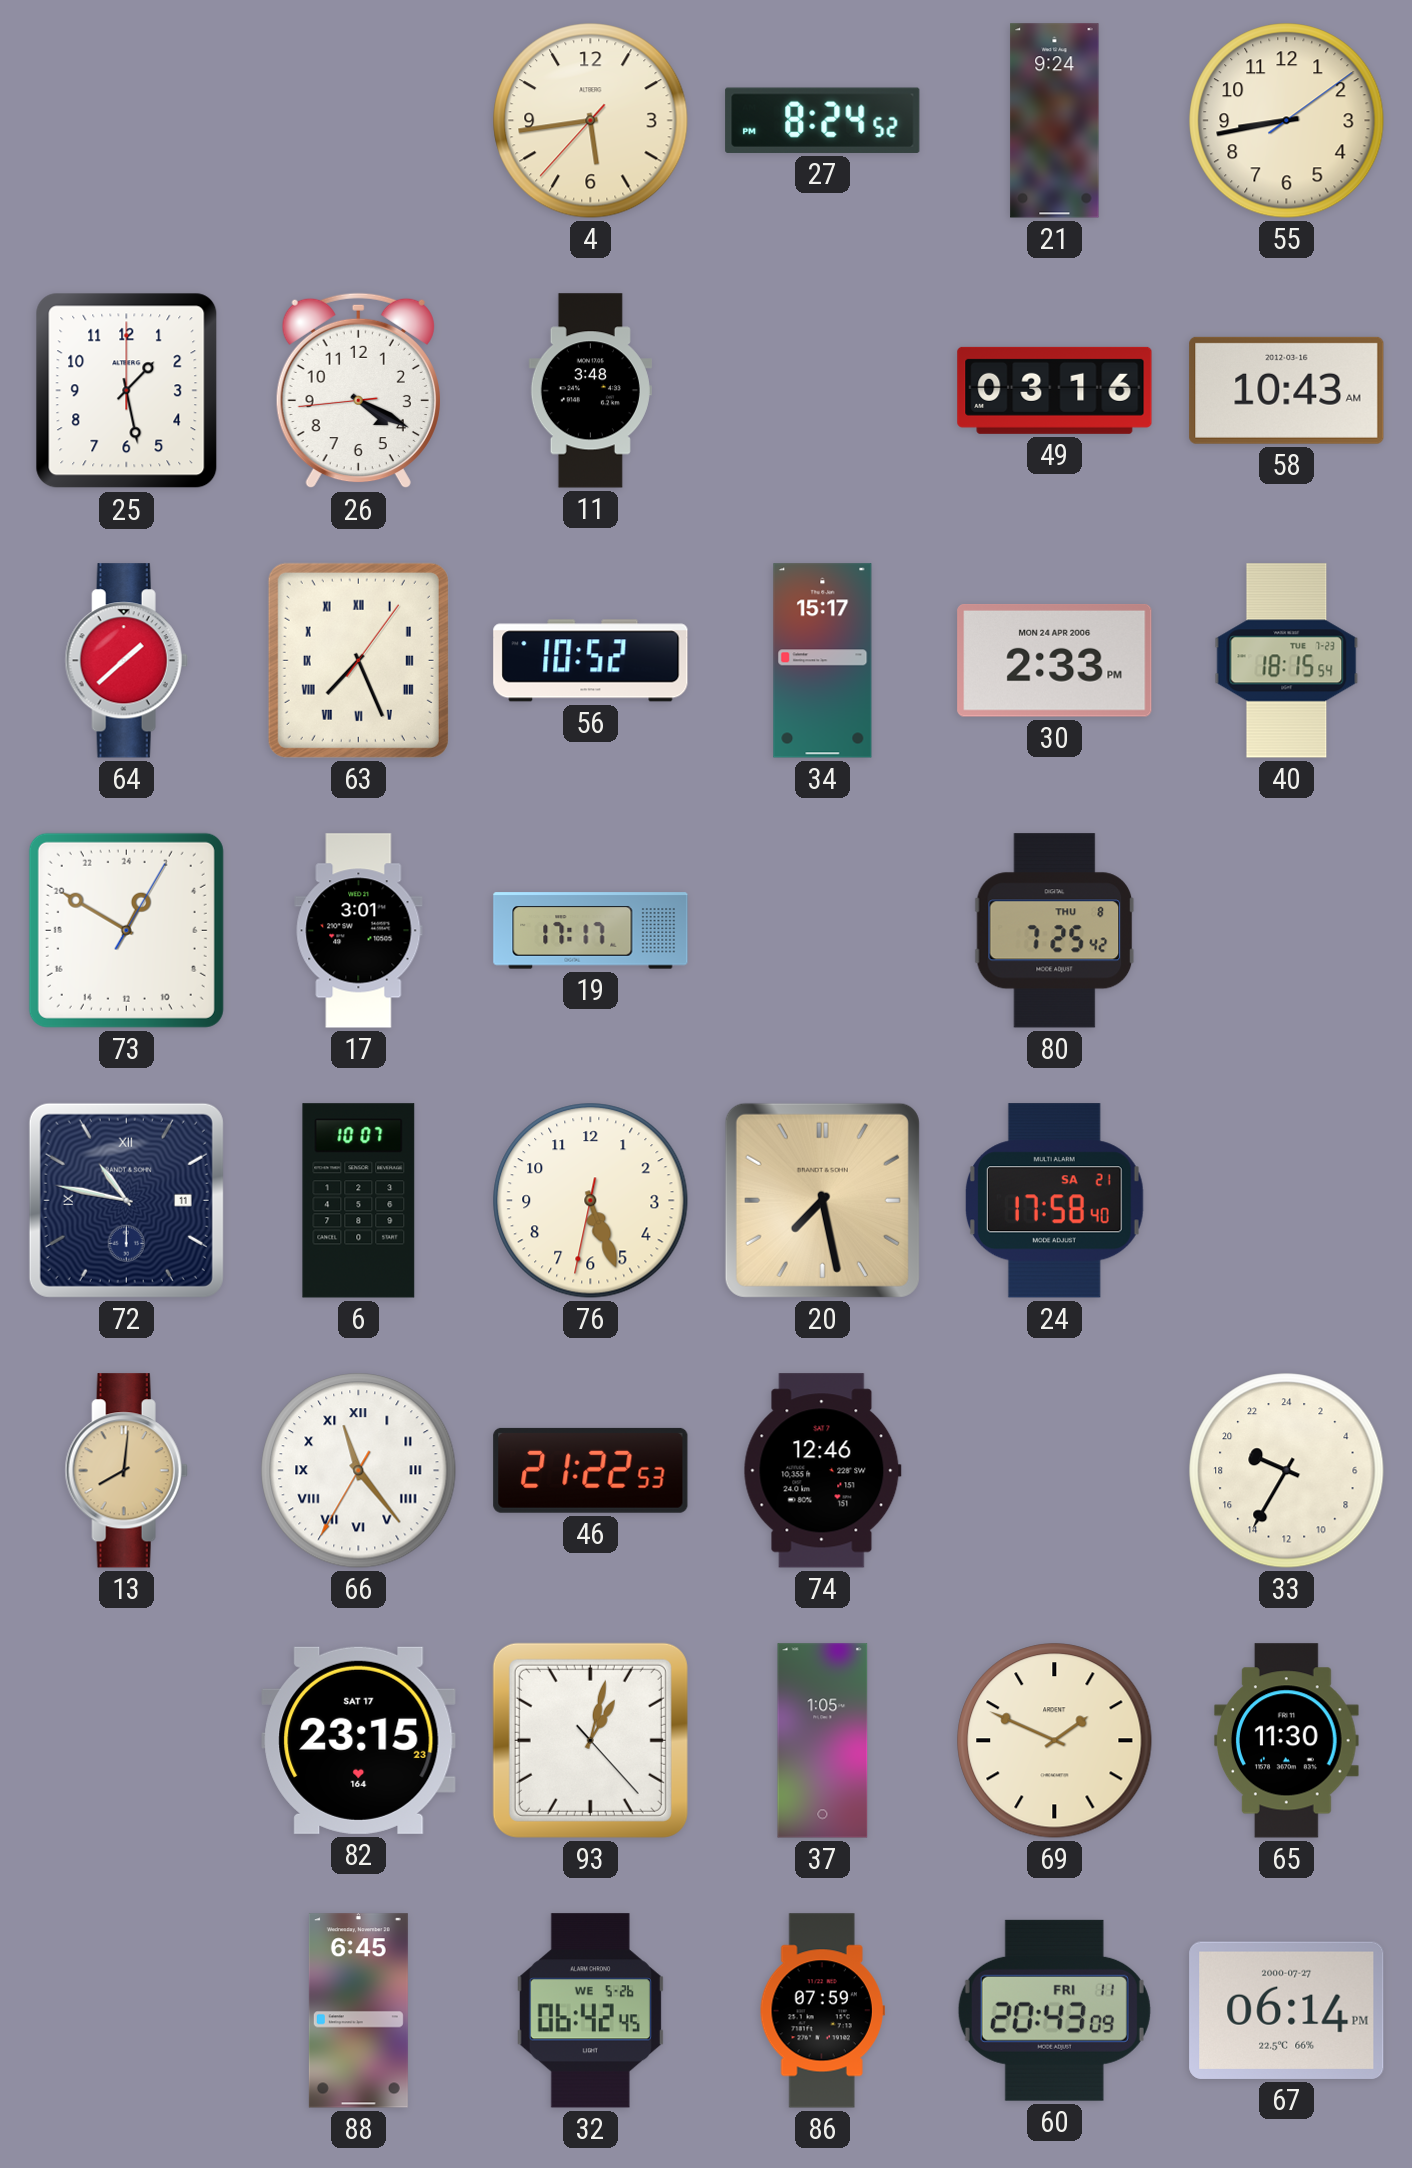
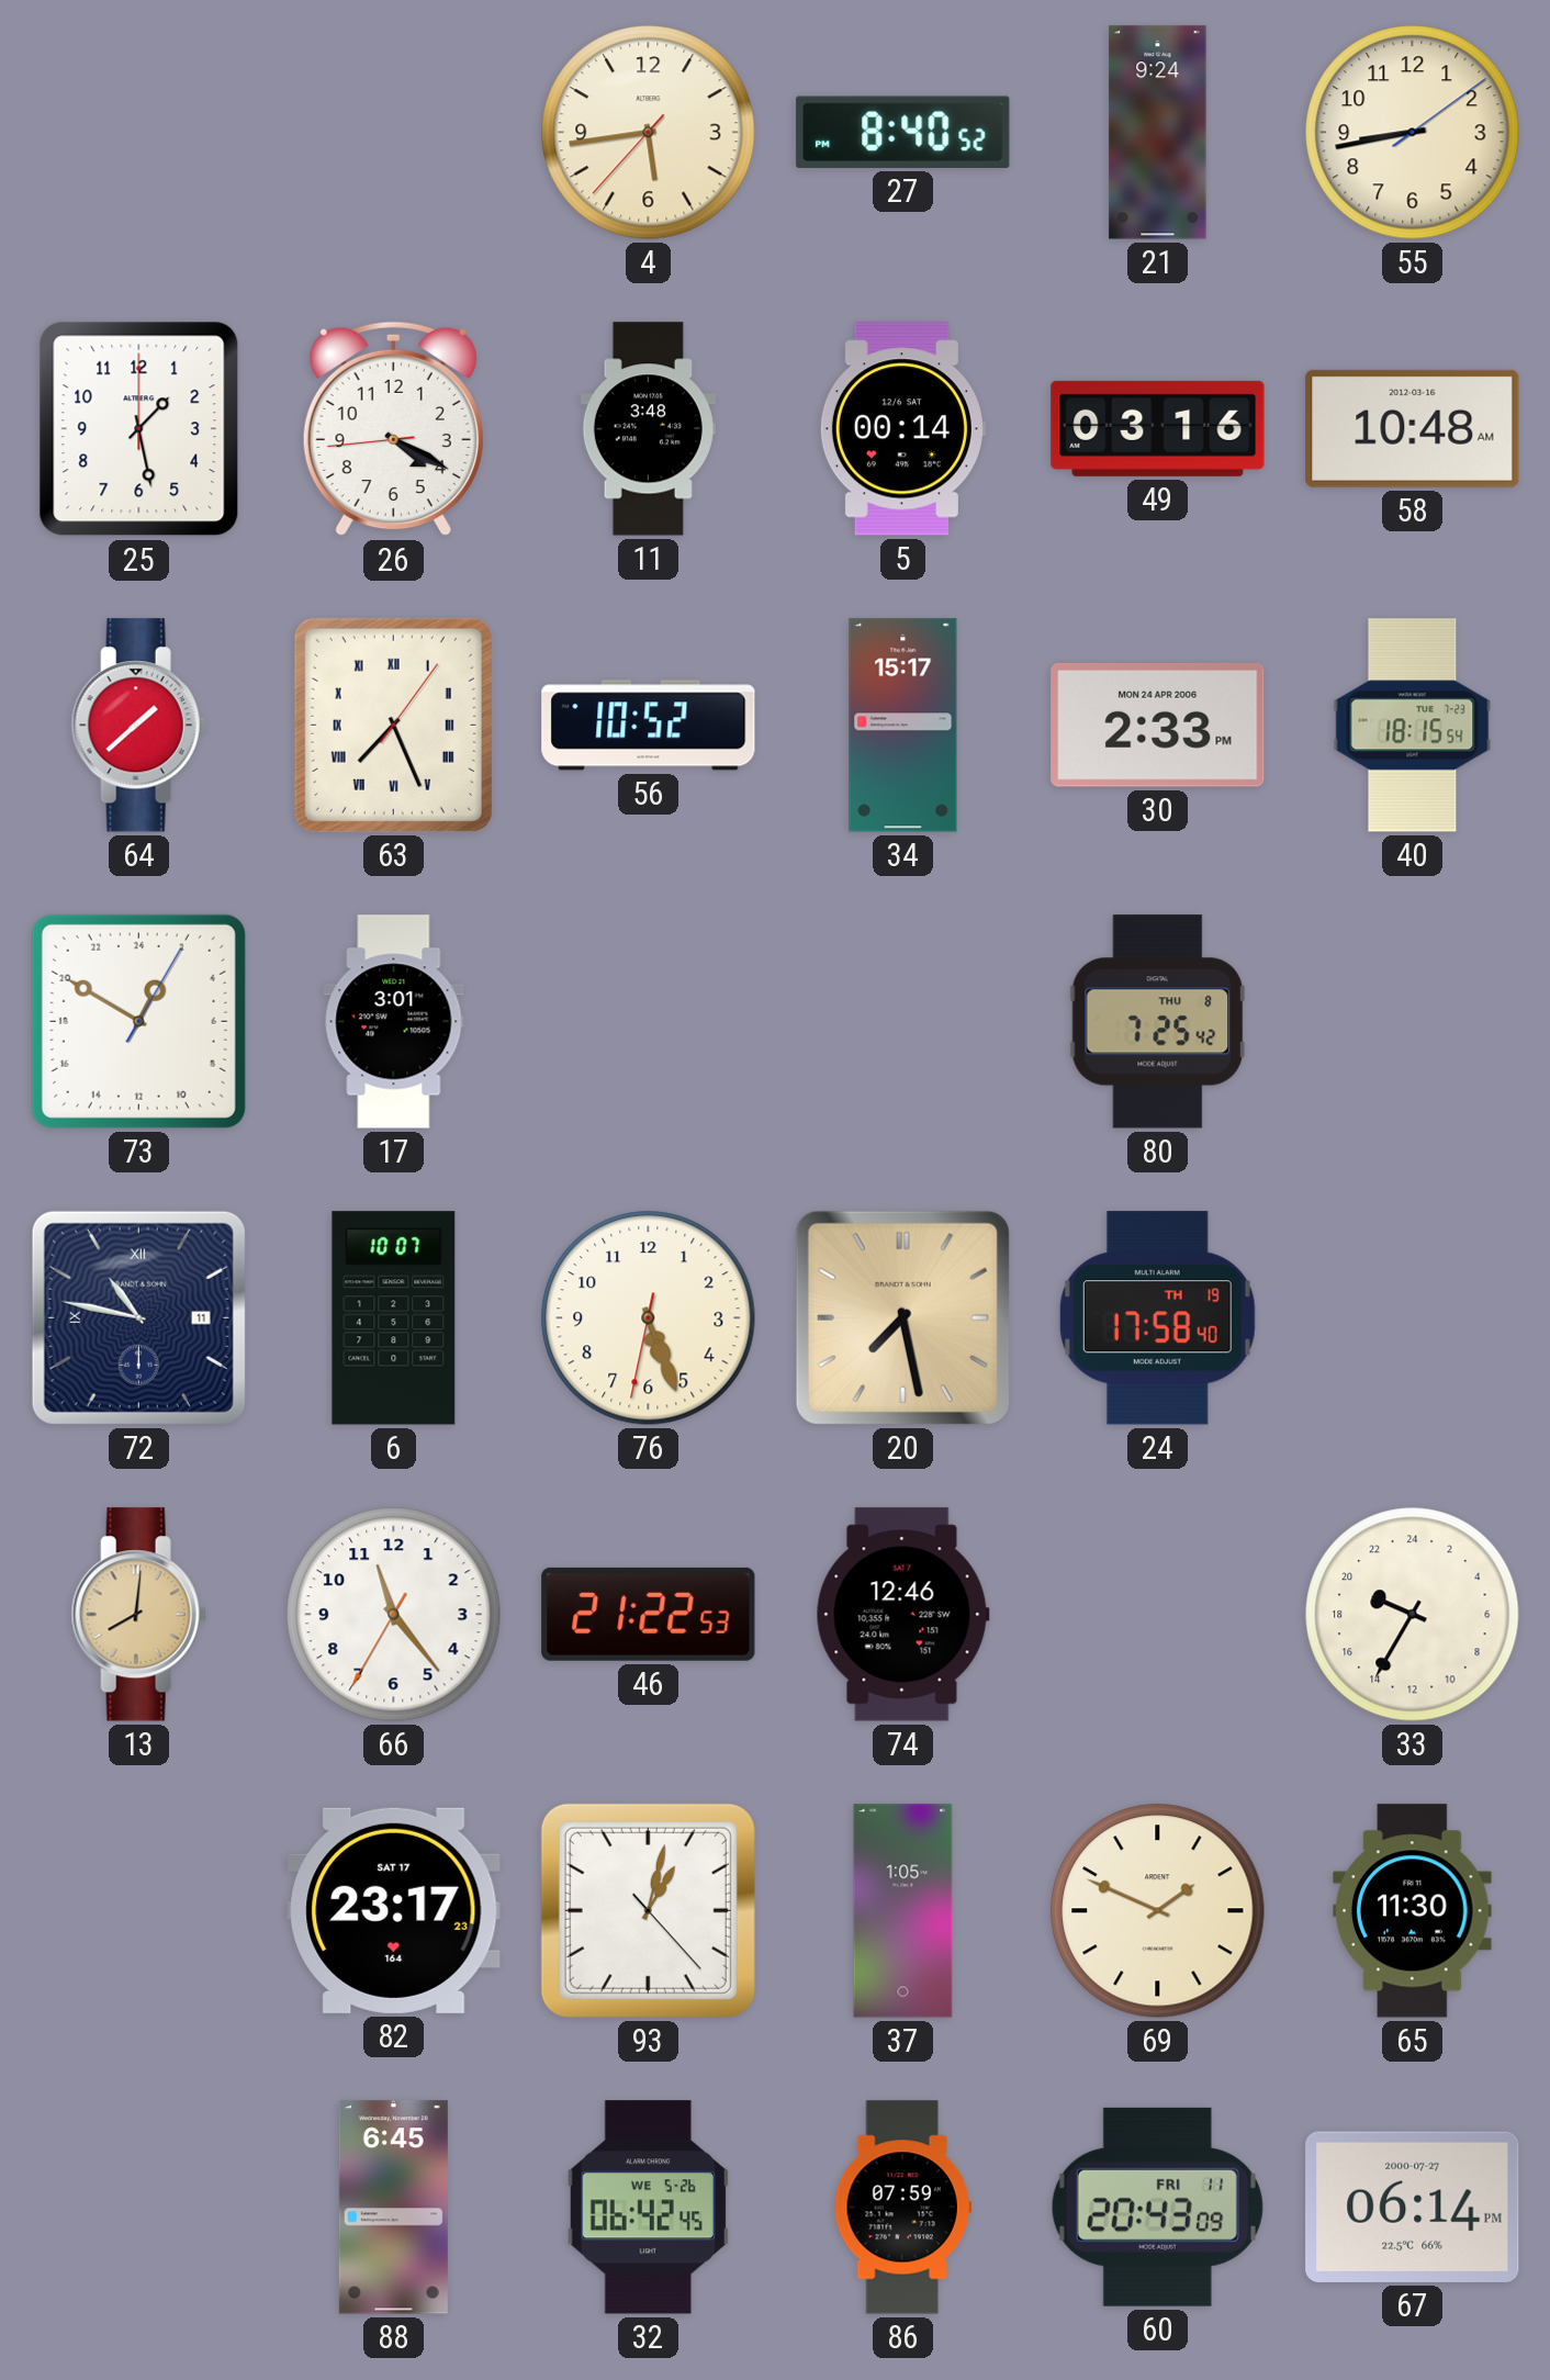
27: 8:24 -> 8:40
5: none -> 00:14
58: 10:43 -> 10:48
19: 17:17 -> none
24 date: SA 21 -> TH 19
66 numerals: Roman -> Arabic
82: 23:15 -> 23:17
